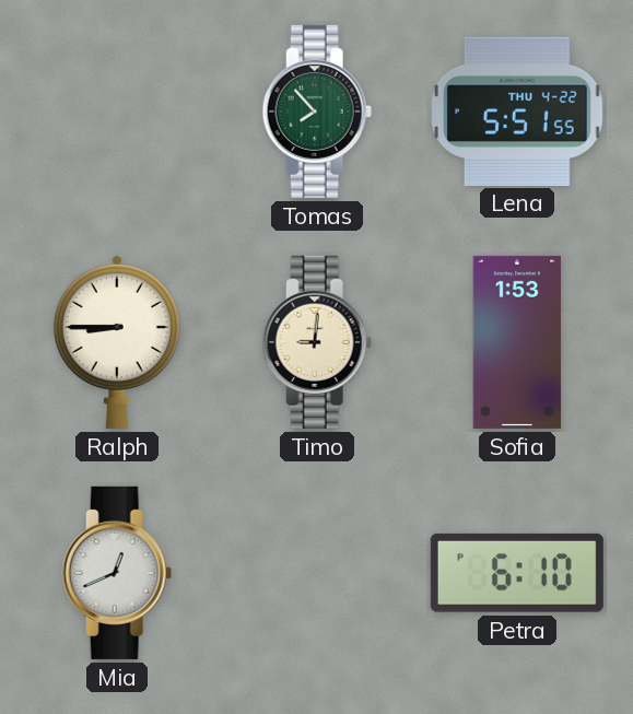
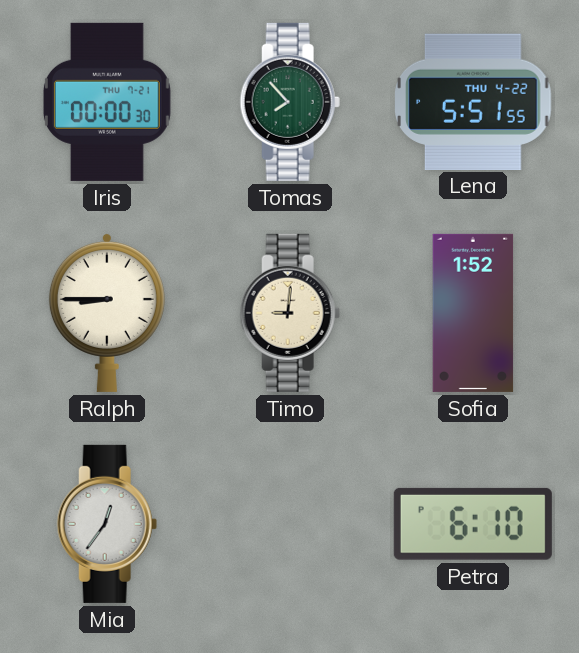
Iris: none -> 00:00
Sofia: 1:53 -> 1:52
Mia: 12:41 -> 12:36
